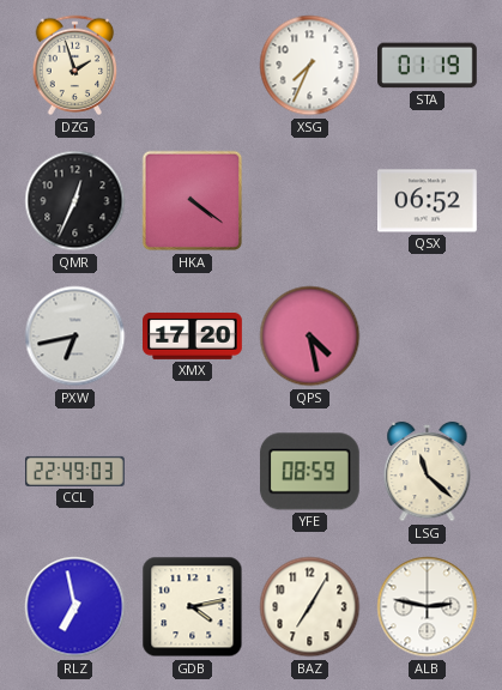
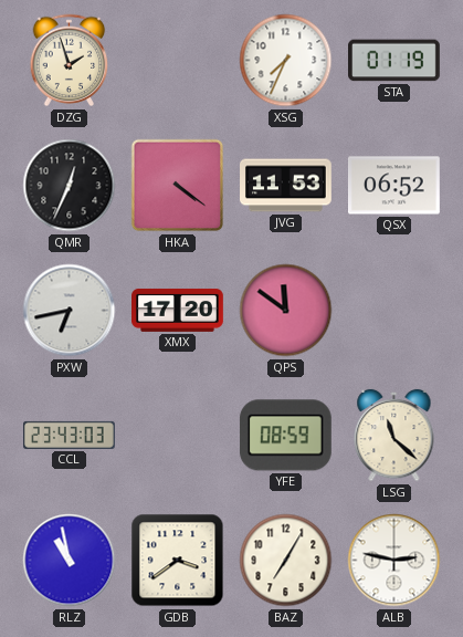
JVG: none -> 11:53
QPS: 4:28 -> 11:51
CCL: 22:49 -> 23:43
RLZ: 6:58 -> 10:58
GDB: 4:13 -> 3:39
